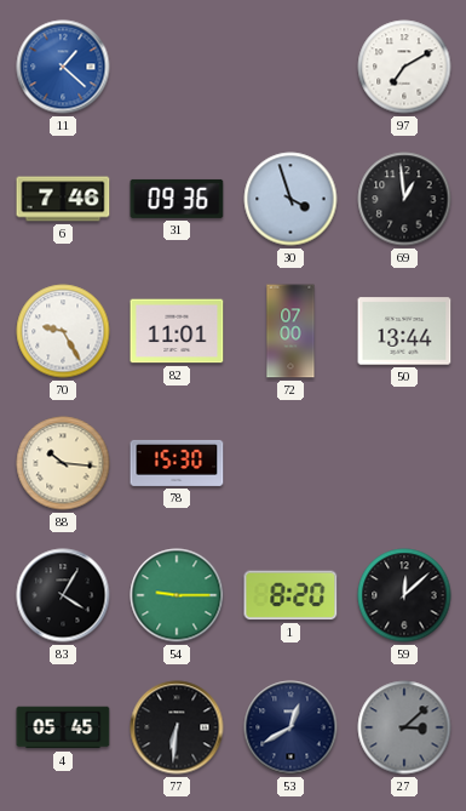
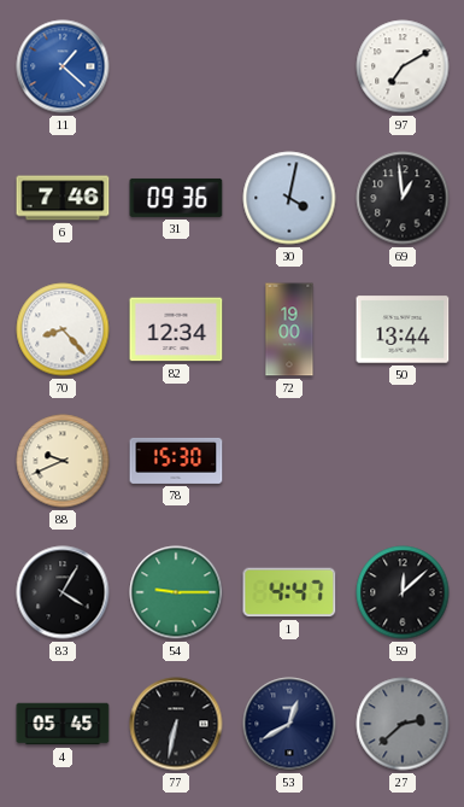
30: 3:57 -> 4:02
70: 9:25 -> 8:23
82: 11:01 -> 12:34
72: 07:00 -> 19:00
88: 10:16 -> 9:41
1: 8:20 -> 4:47
77: 6:31 -> 6:32
27: 3:08 -> 2:38
